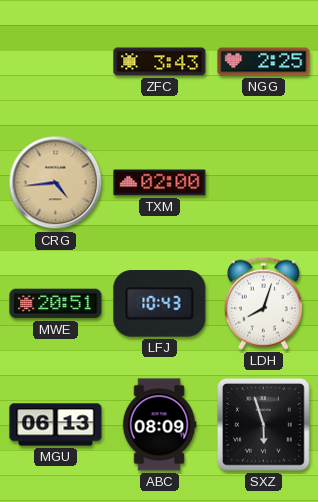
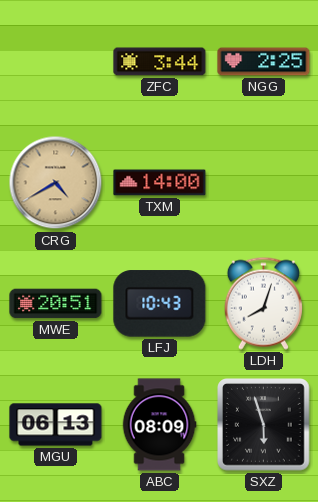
ZFC: 3:43 -> 3:44
CRG: 4:44 -> 4:40
TXM: 02:00 -> 14:00
